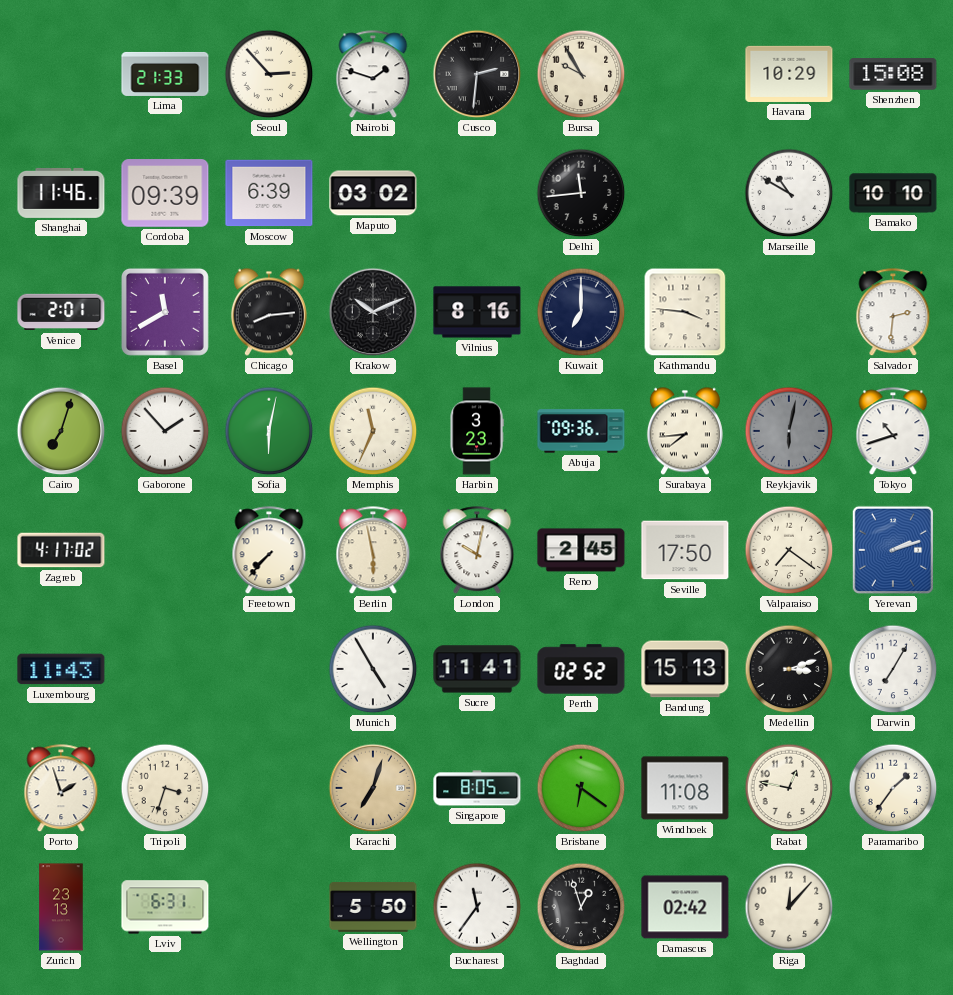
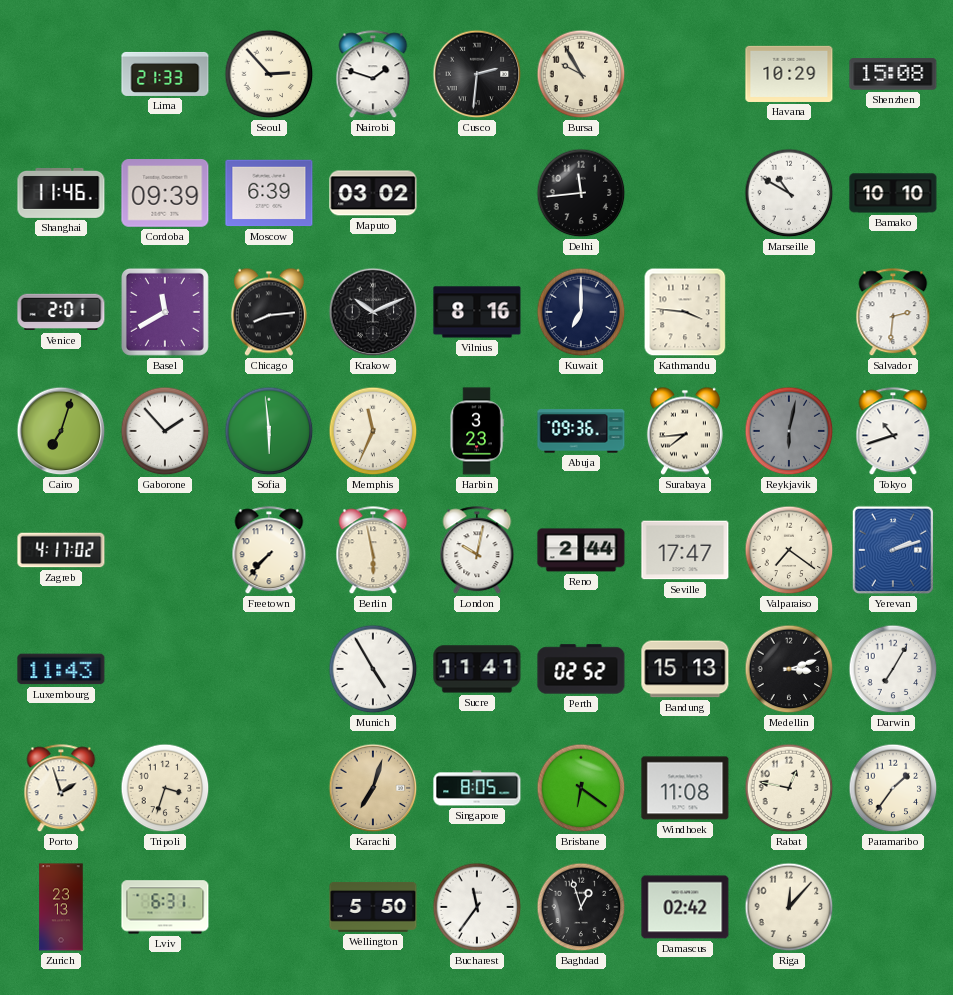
Sofia: 6:02 -> 5:59
Reno: 2:45 -> 2:44
Seville: 17:50 -> 17:47
